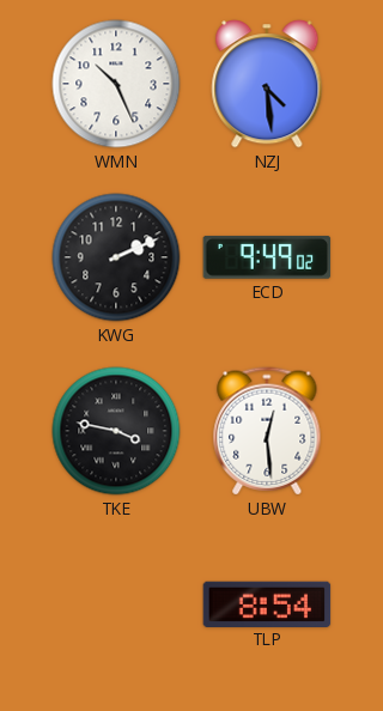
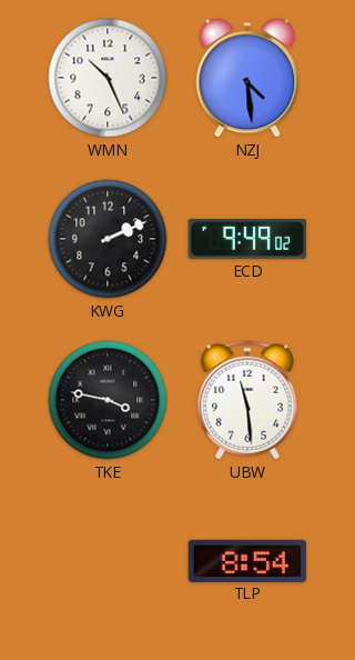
UBW: 12:29 -> 11:29
